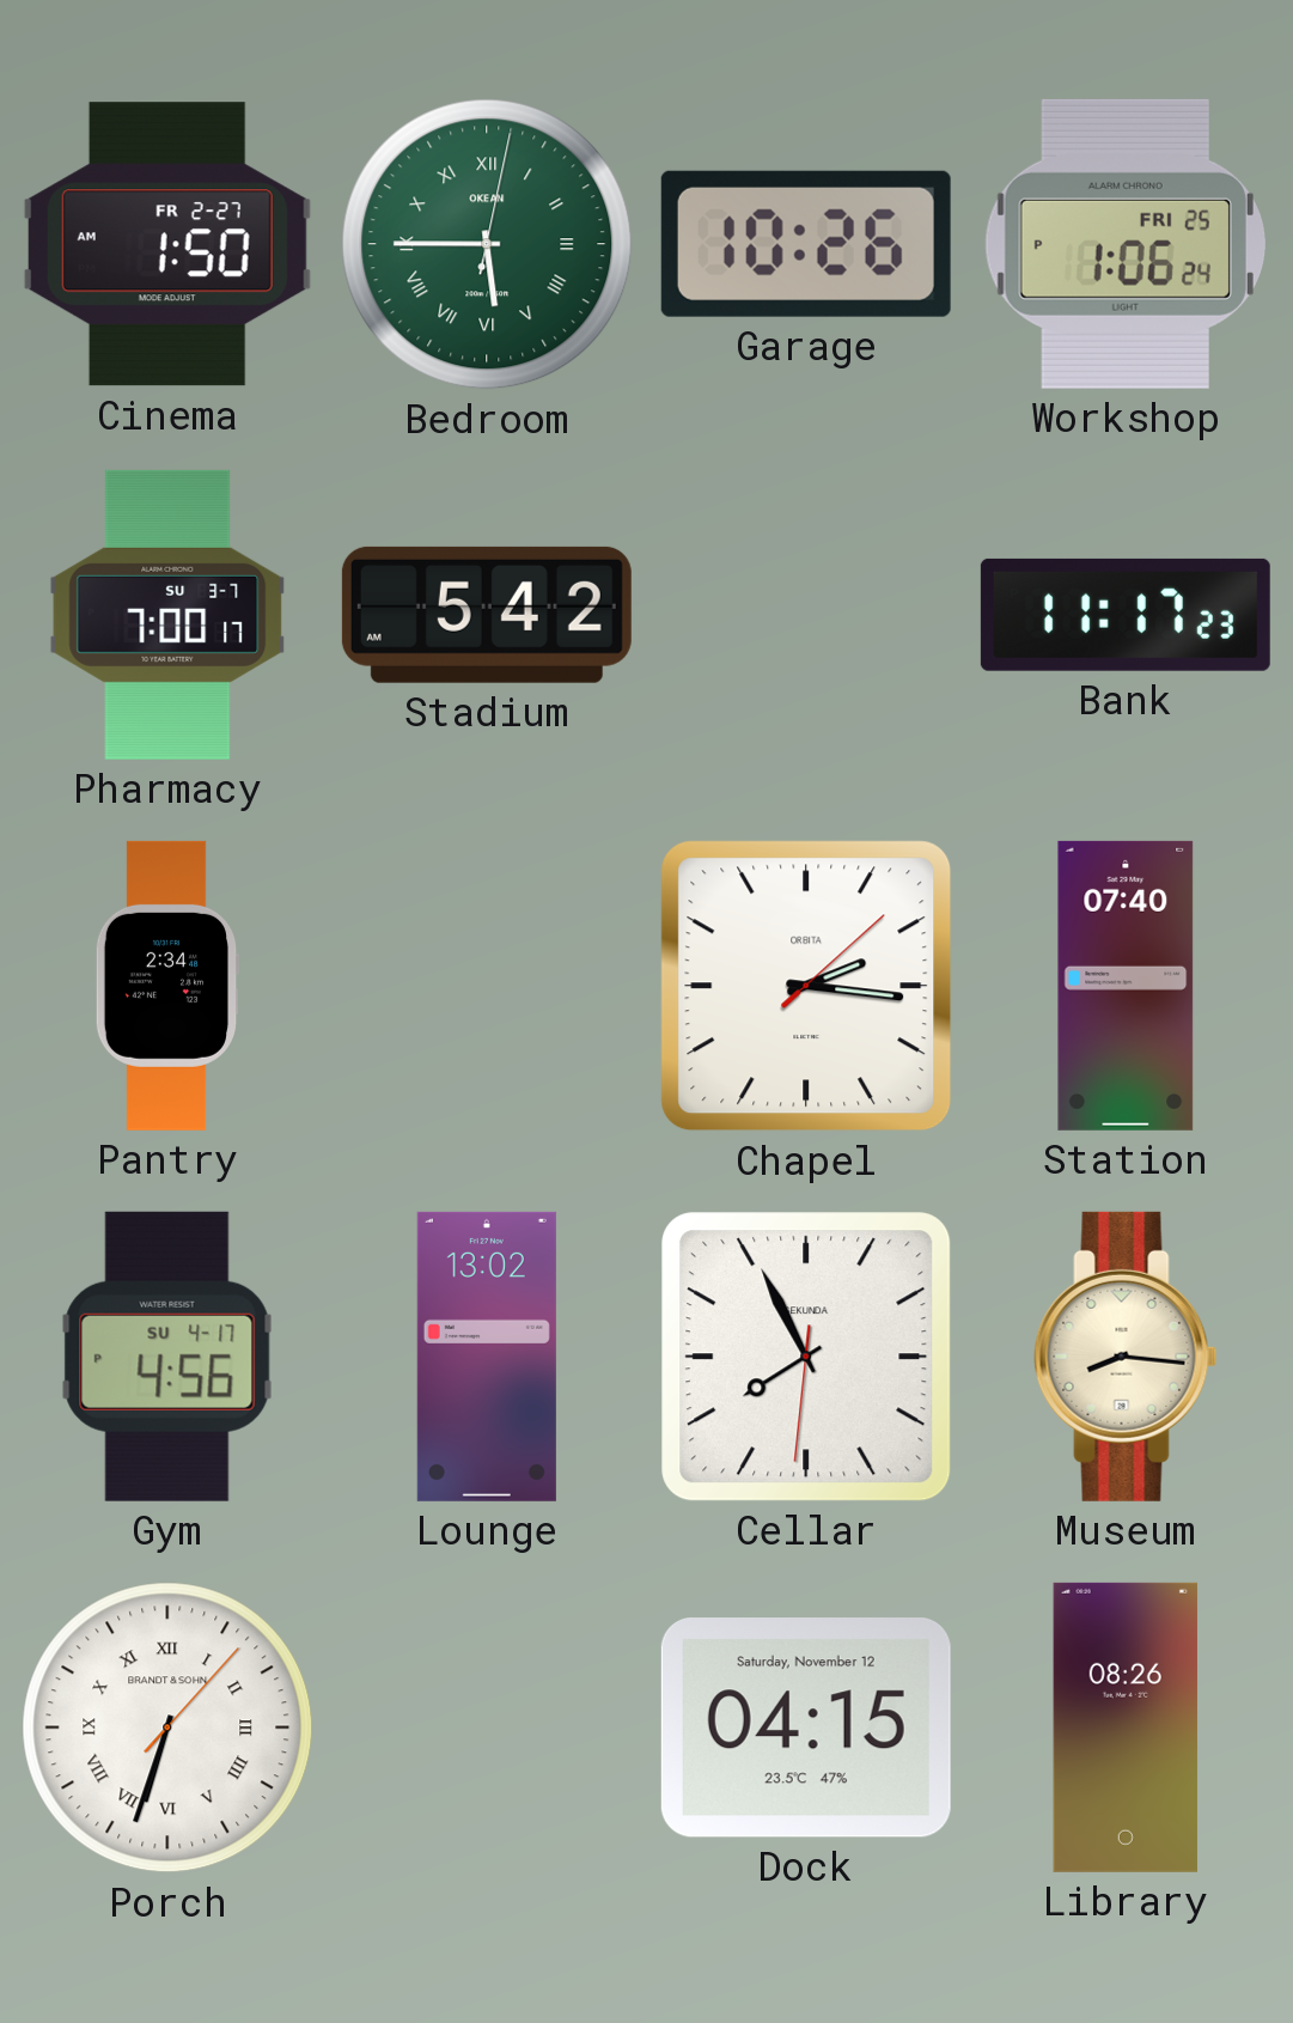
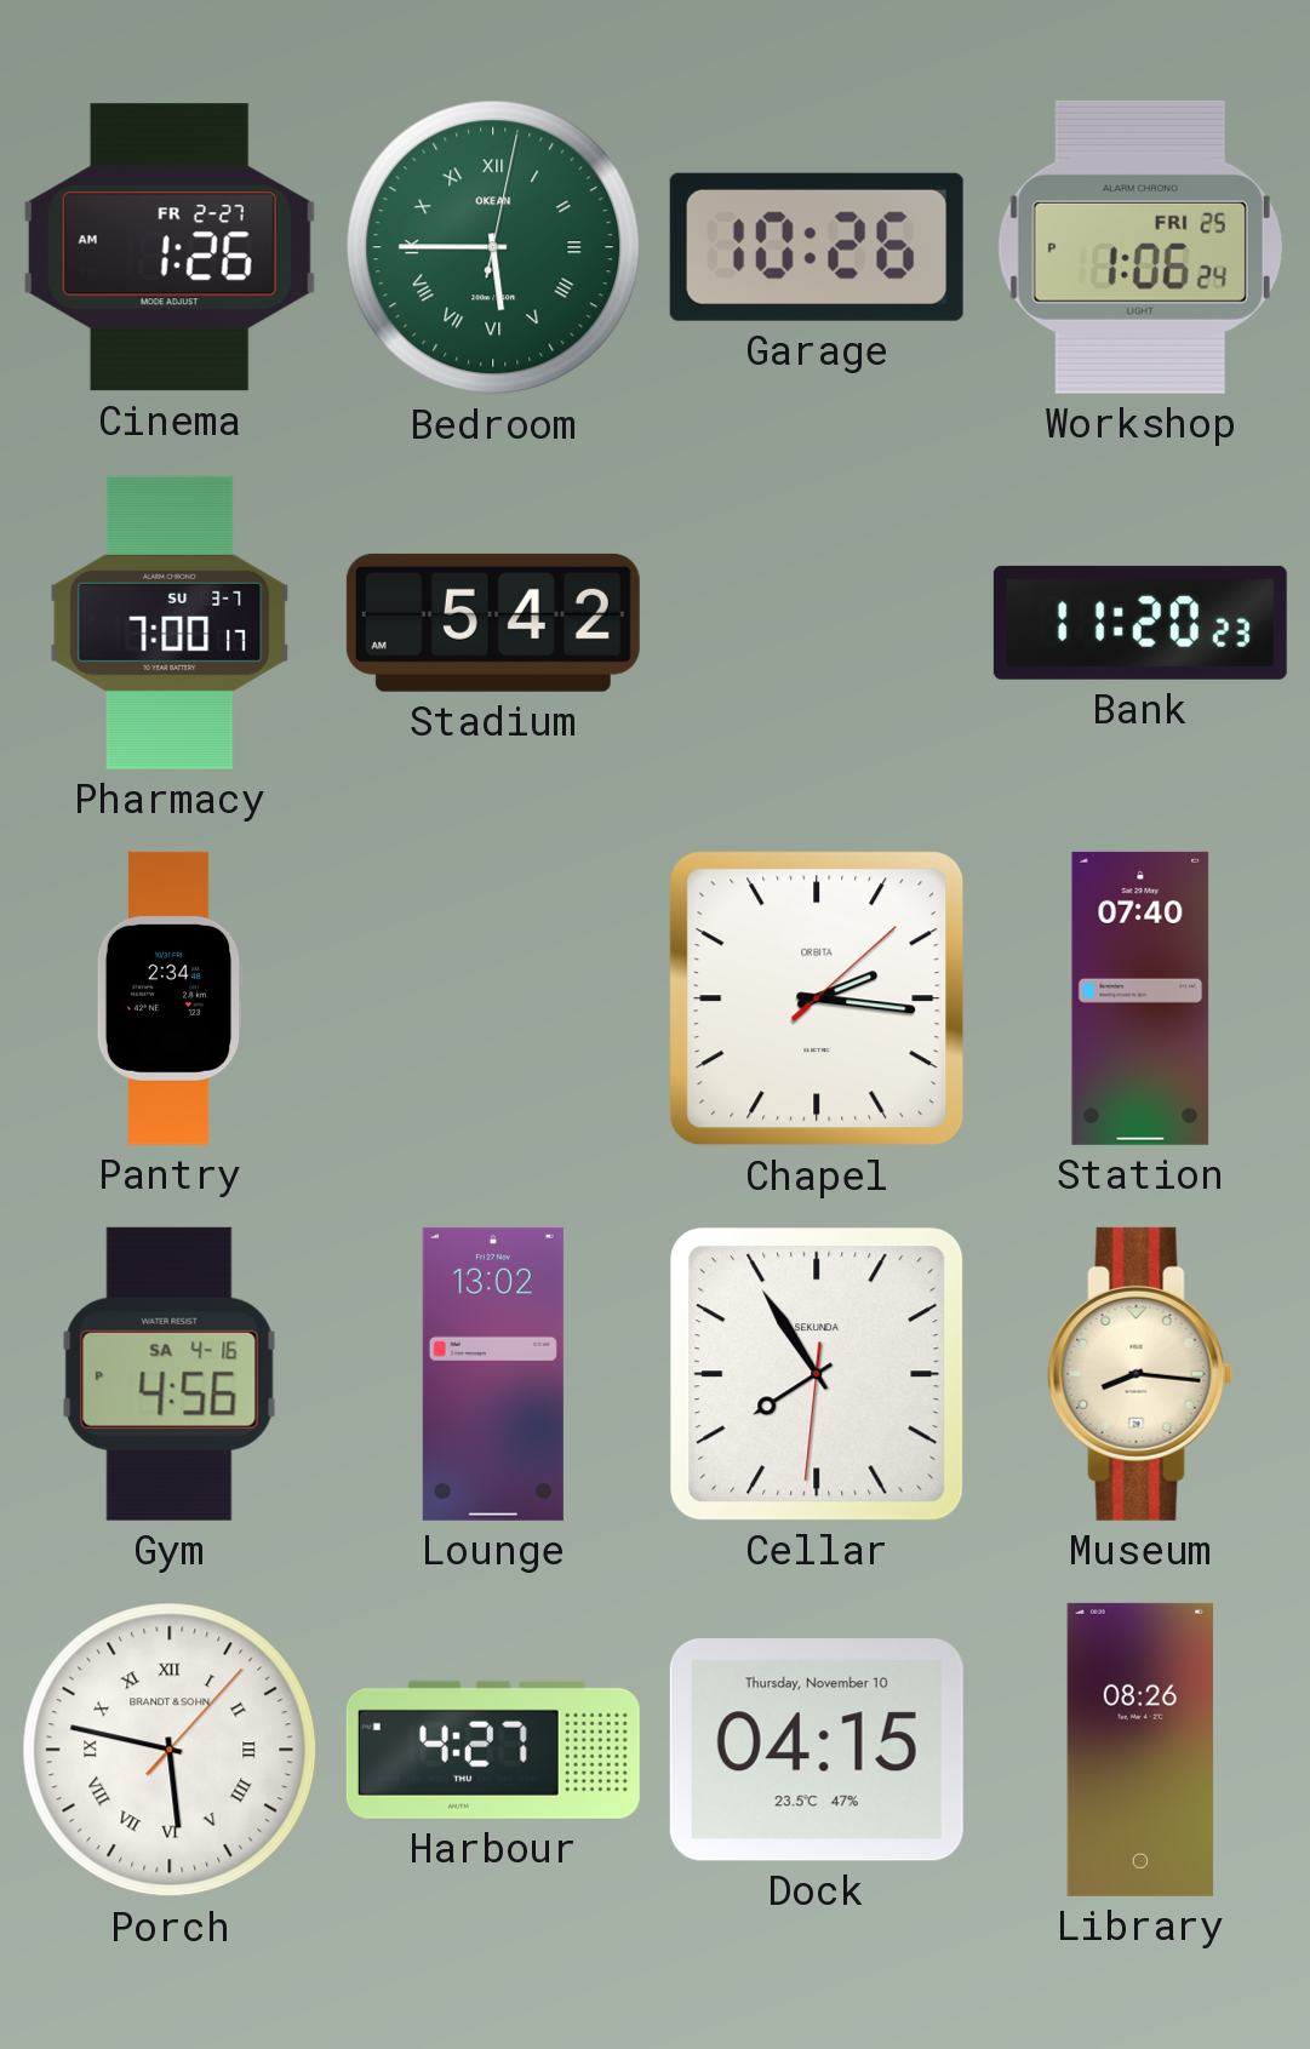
Cinema: 1:50 -> 1:26
Bank: 11:17 -> 11:20
Gym date: SU 4-17 -> SA 4-16
Cellar: 7:55 -> 7:54
Porch: 6:33 -> 5:47
Harbour: none -> 4:27
Dock date: Saturday, November 12 -> Thursday, November 10
